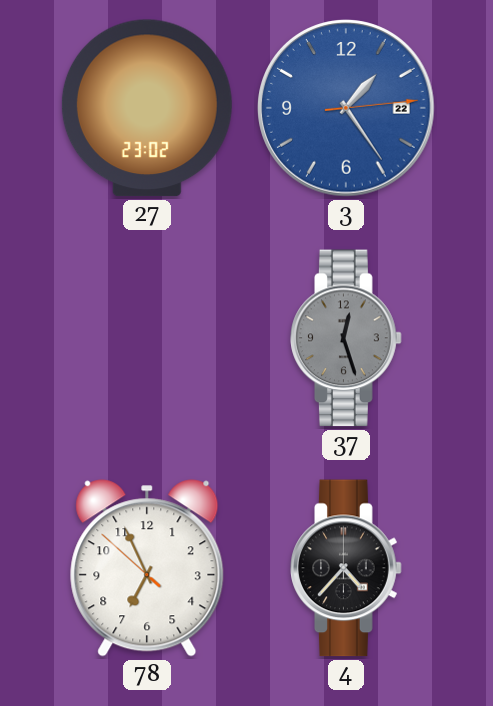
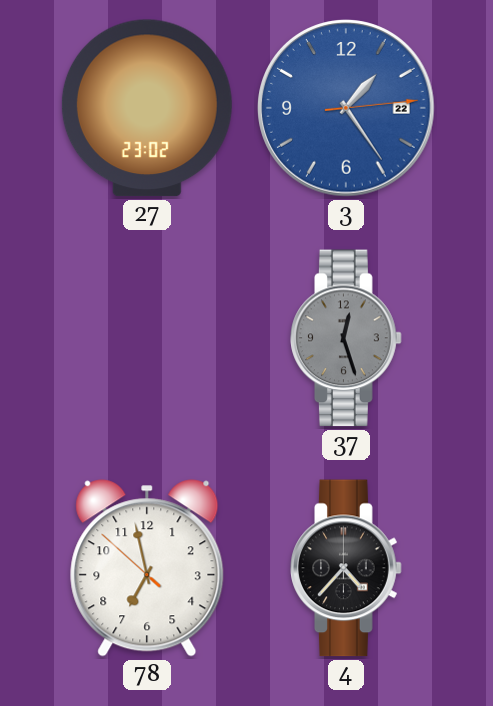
78: 6:55 -> 6:57
